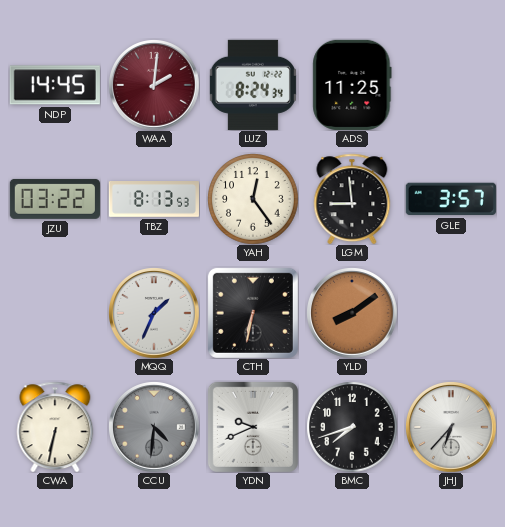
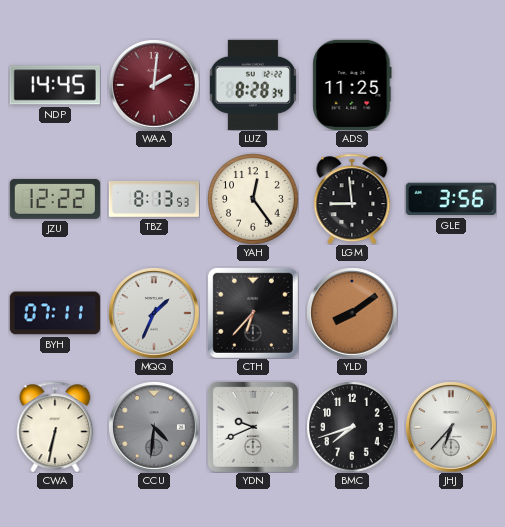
LUZ: 8:24 -> 8:28
JZU: 03:22 -> 12:22
GLE: 3:57 -> 3:56
BYH: none -> 07:11
CTH: 6:32 -> 6:37
